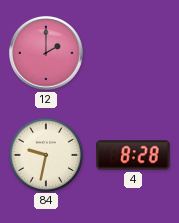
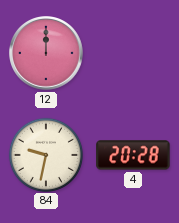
12: 2:00 -> 12:00
4: 8:28 -> 20:28
